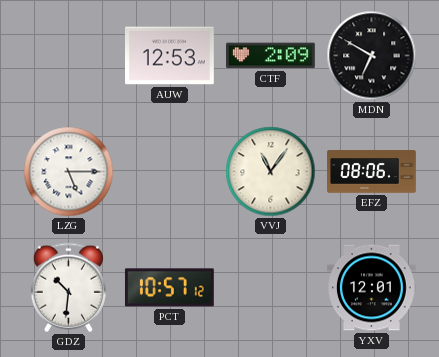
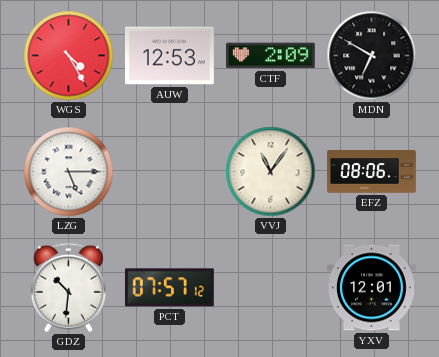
WGS: none -> 4:25
PCT: 10:57 -> 07:57
